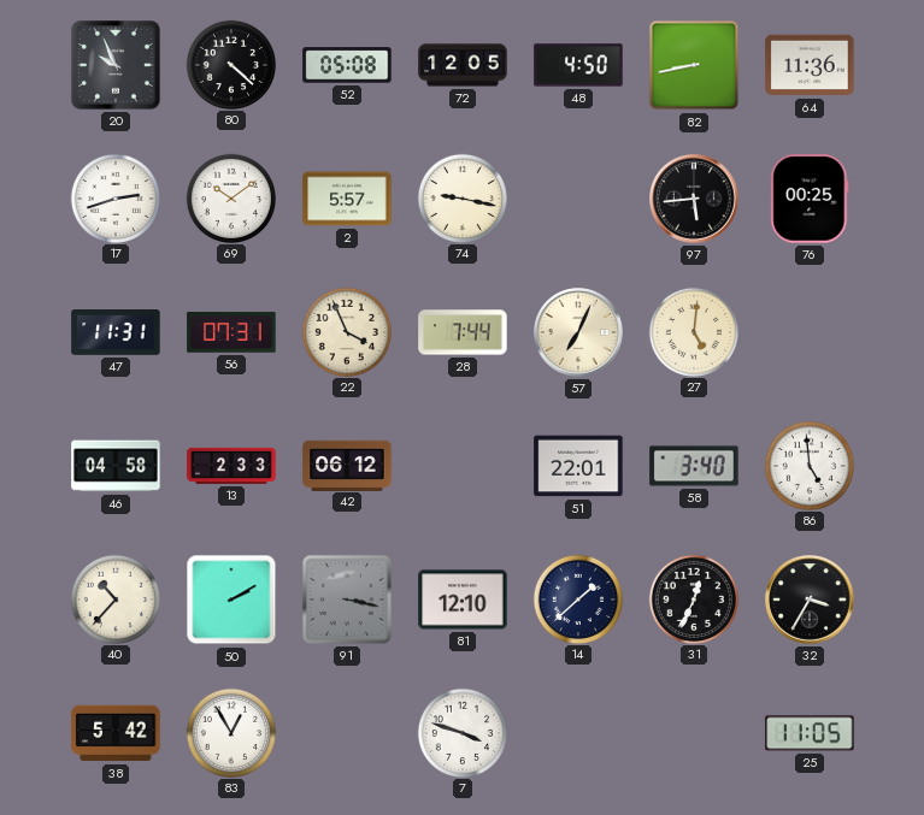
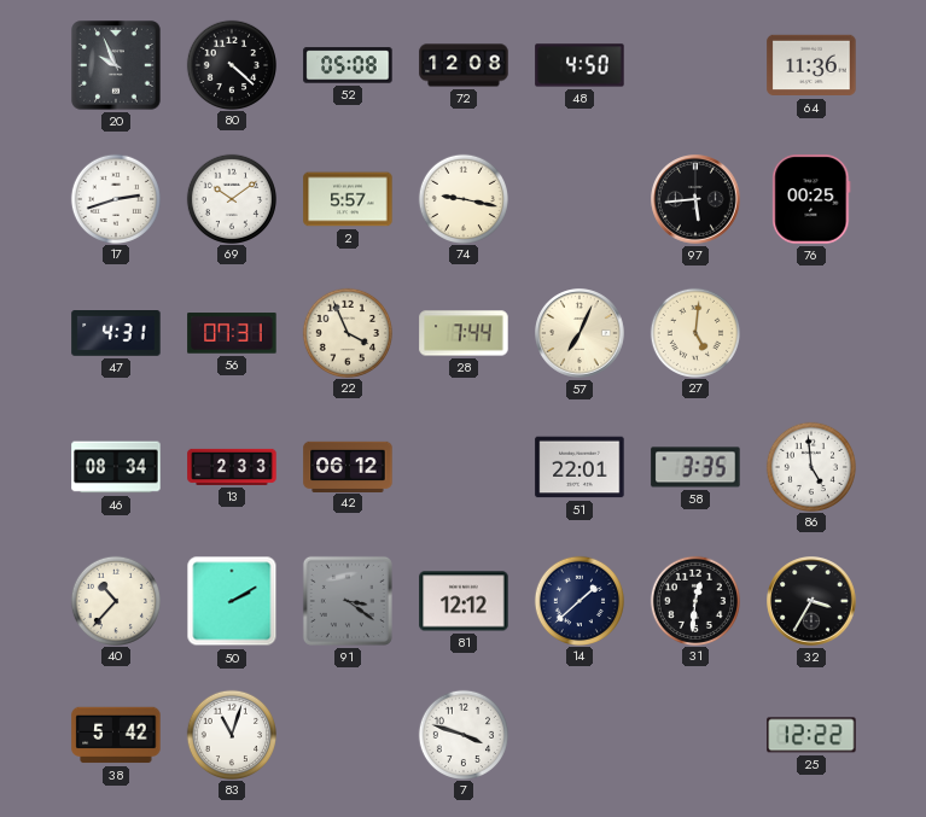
72: 12:05 -> 12:08
82: 8:43 -> none
47: 11:31 -> 4:31
46: 04:58 -> 08:34
58: 3:40 -> 3:35
91: 3:17 -> 3:21
81: 12:10 -> 12:12
31: 12:34 -> 12:31
83: 12:55 -> 11:03
25: 11:05 -> 12:22
